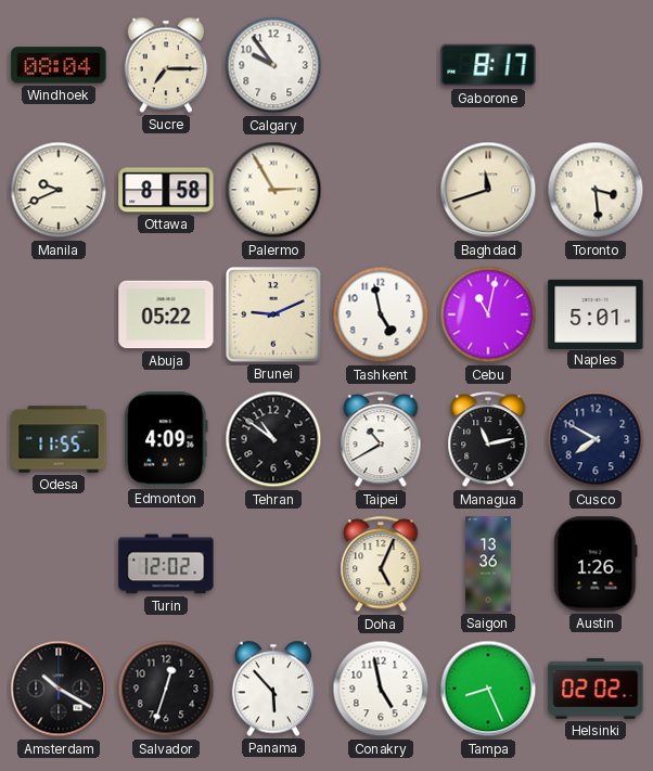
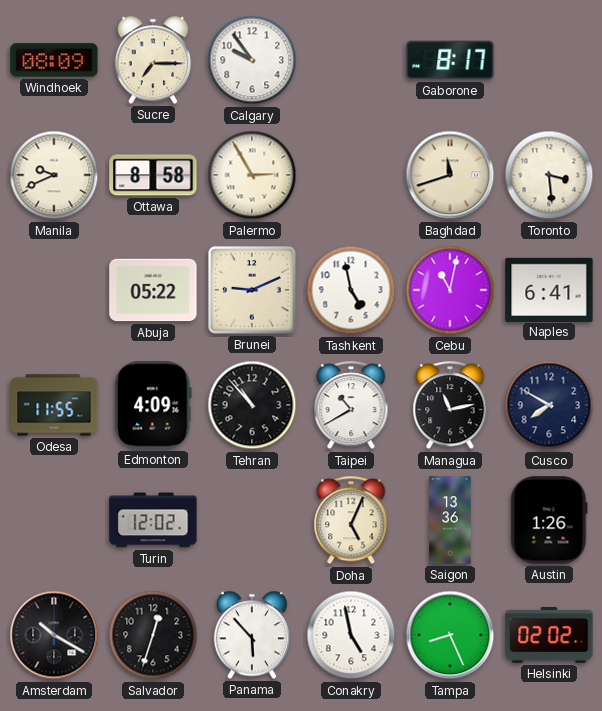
Windhoek: 08:04 -> 08:09
Naples: 5:01 -> 6:41
Tehran: 10:51 -> 10:53
